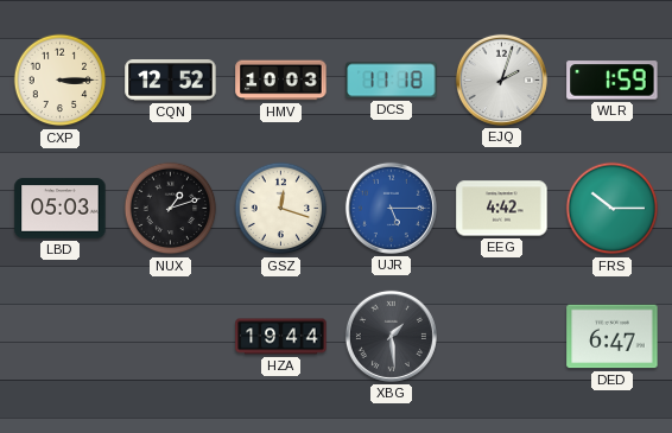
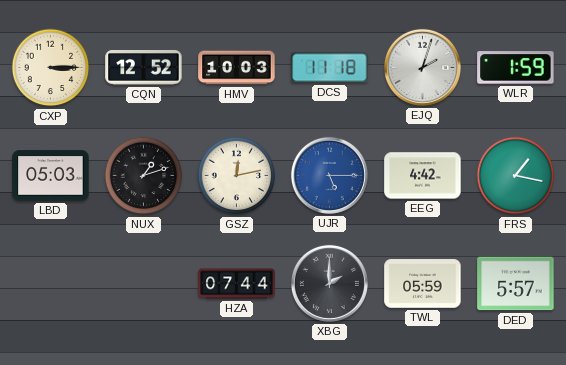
GSZ: 12:18 -> 12:13
FRS: 10:15 -> 1:17
HZA: 19:44 -> 07:44
XBG: 1:29 -> 2:00
TWL: none -> 05:59
DED: 6:47 -> 5:57
